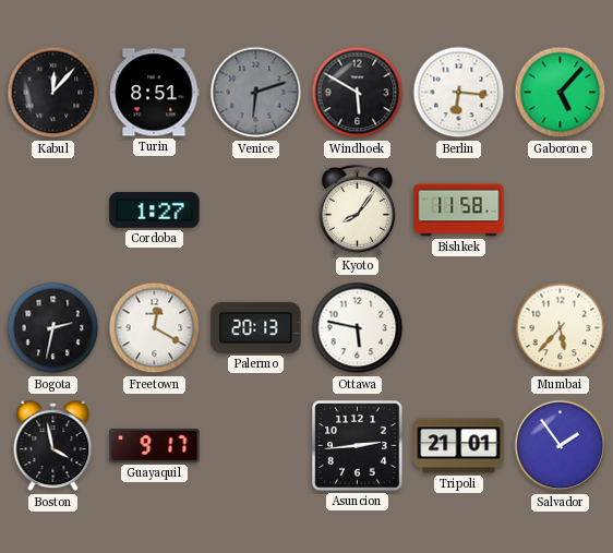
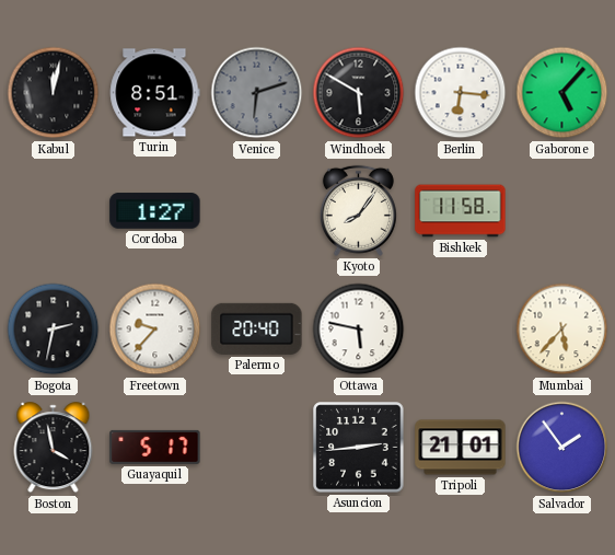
Kabul: 12:07 -> 12:02
Freetown: 12:20 -> 9:37
Palermo: 20:13 -> 20:40
Guayaquil: 9:17 -> 5:17
